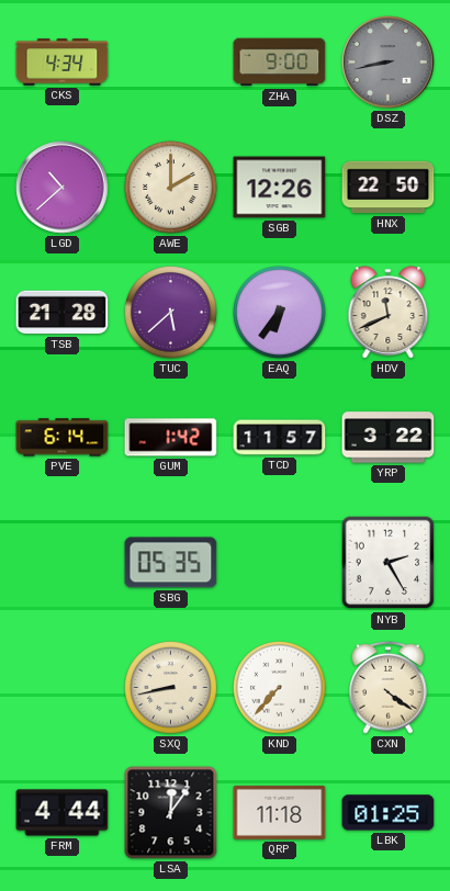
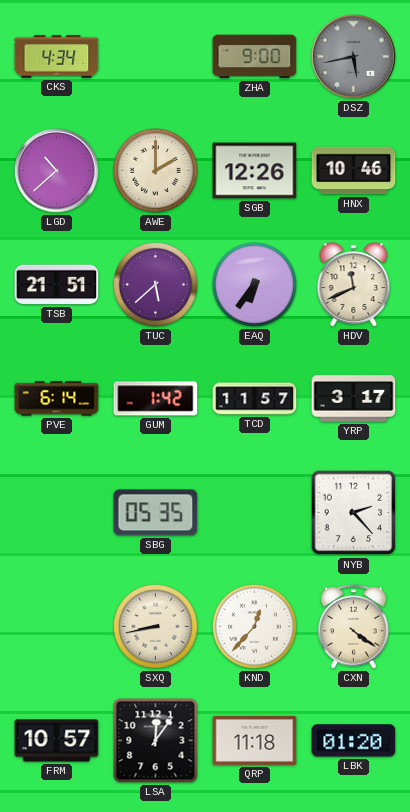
DSZ: 8:43 -> 5:43
HNX: 22:50 -> 10:46
TSB: 21:28 -> 21:51
YRP: 3:22 -> 3:17
NYB: 2:25 -> 2:23
KND: 7:37 -> 12:37
FRM: 4:44 -> 10:57
LBK: 01:25 -> 01:20
